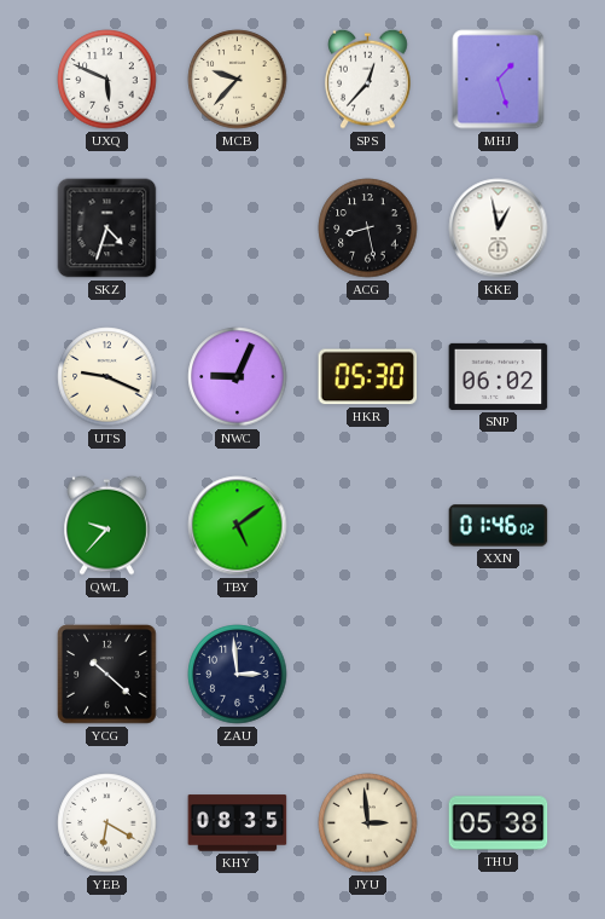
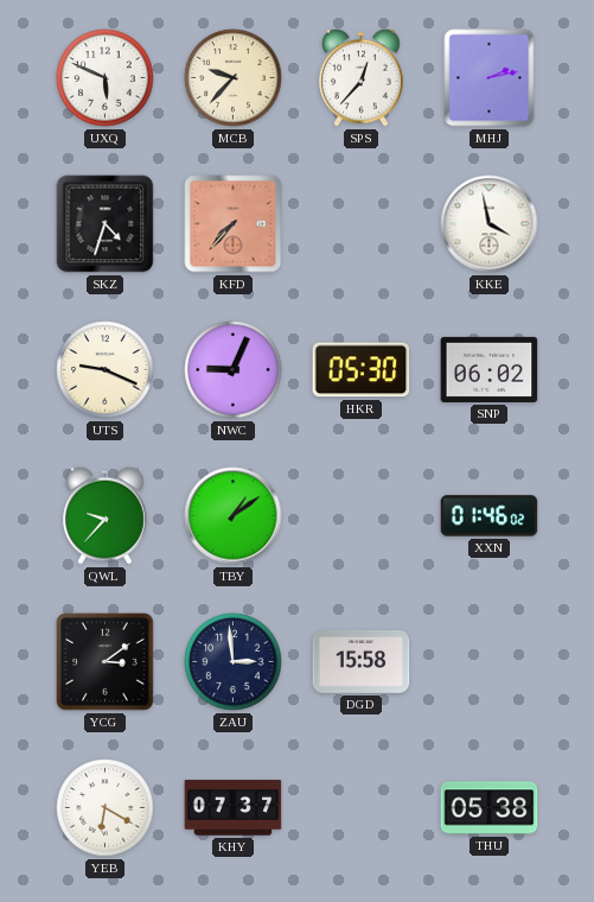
MHJ: 1:27 -> 2:13
KFD: none -> 7:37
ACG: 8:28 -> none
KKE: 12:58 -> 3:58
TBY: 5:09 -> 1:09
YCG: 10:22 -> 3:09
DGD: none -> 15:58
KHY: 08:35 -> 07:37
JYU: 2:59 -> none
